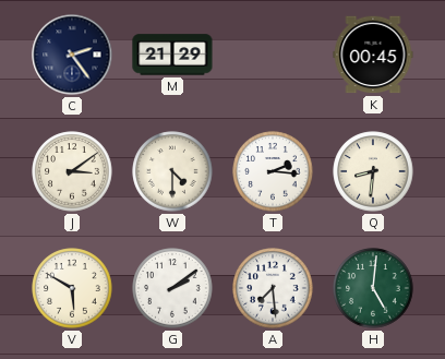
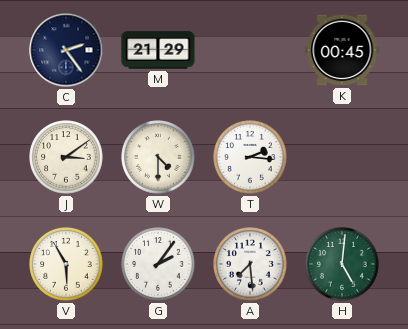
Q: 8:31 -> none
V: 5:50 -> 5:55
G: 2:09 -> 2:06
